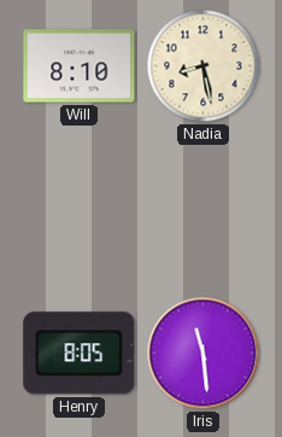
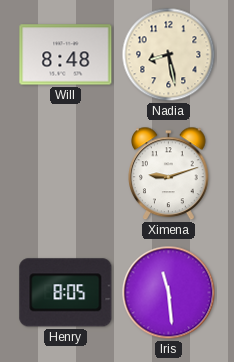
Will: 8:10 -> 8:48
Ximena: none -> 9:12
